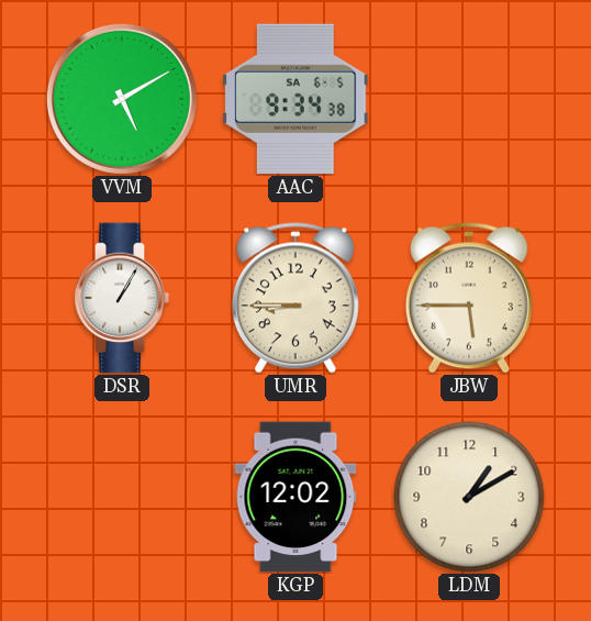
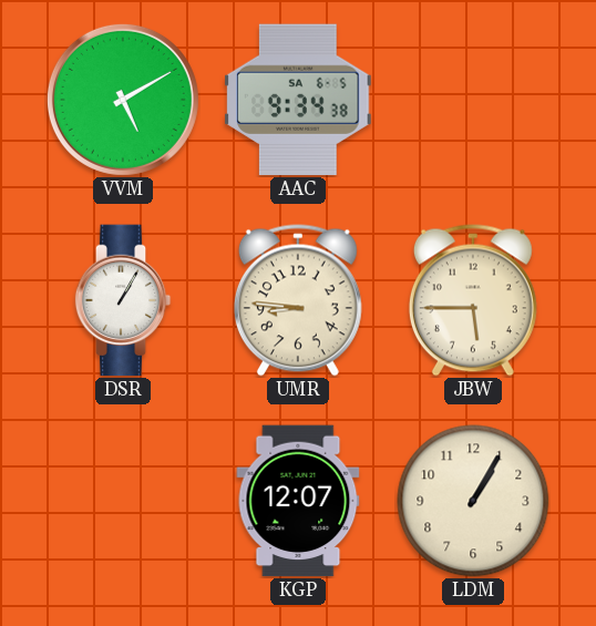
UMR: 8:45 -> 8:46
KGP: 12:02 -> 12:07
LDM: 1:10 -> 1:05
